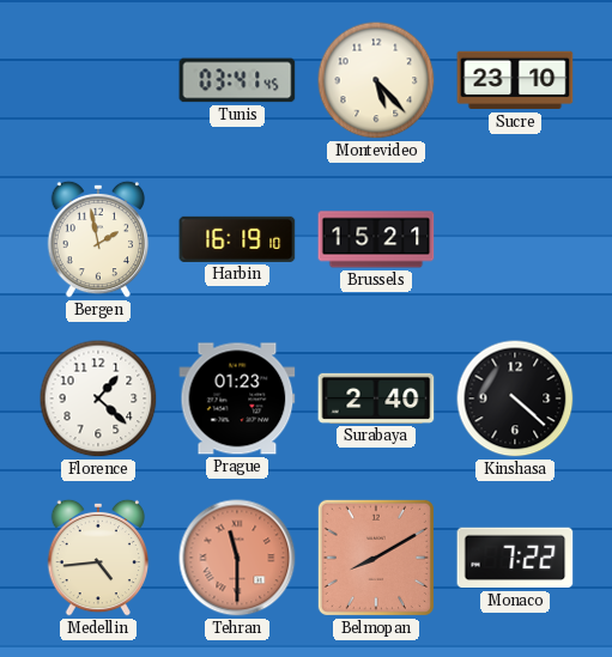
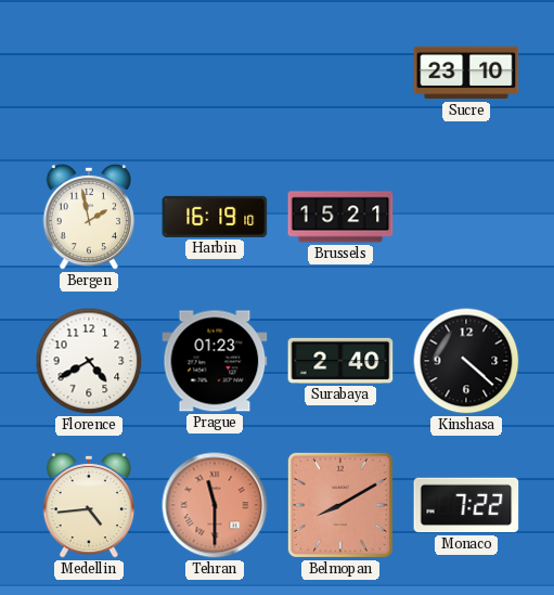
Tunis: 03:41 -> none
Montevideo: 5:23 -> none
Florence: 1:22 -> 4:40
